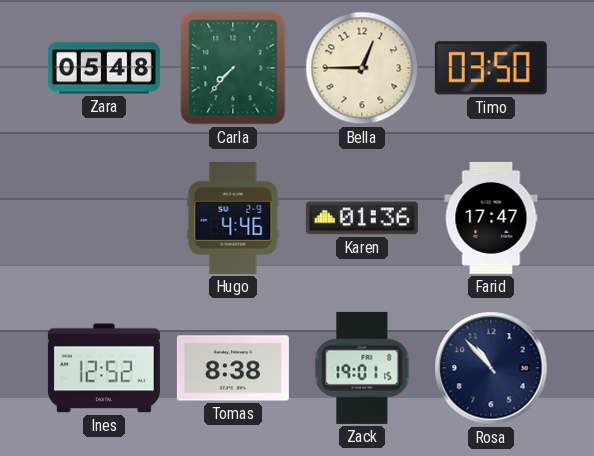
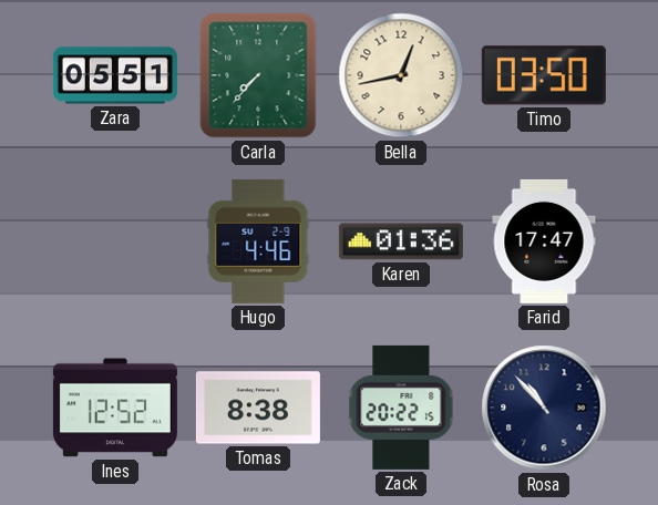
Zara: 05:48 -> 05:51
Bella: 12:45 -> 12:43
Zack: 19:01 -> 20:22
